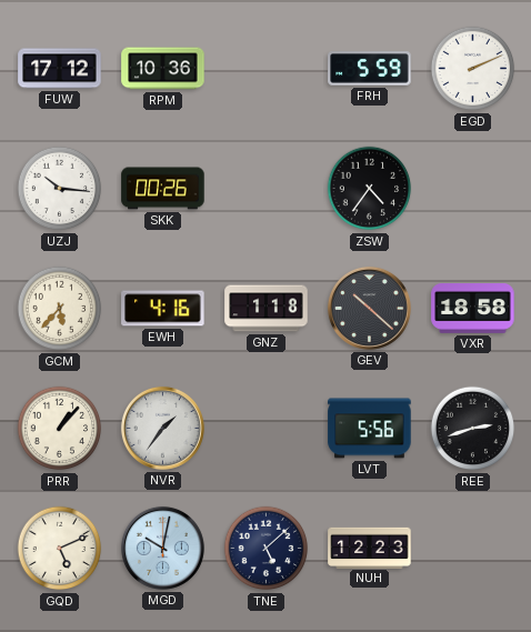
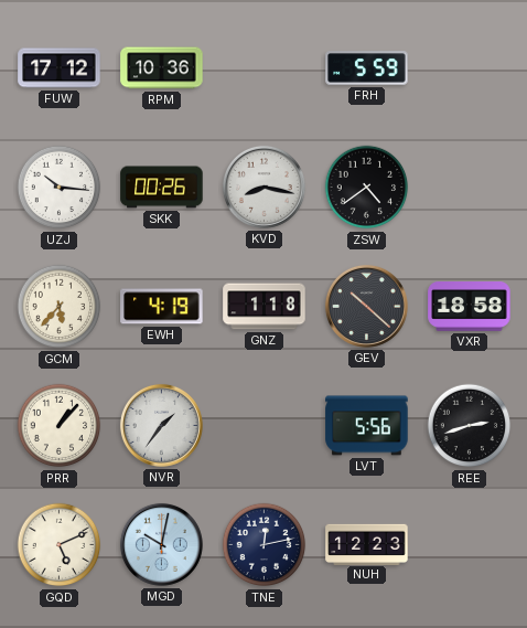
EGD: 2:11 -> none
KVD: none -> 8:17
ZSW: 4:36 -> 4:39
EWH: 4:16 -> 4:19
TNE: 5:08 -> 12:13
